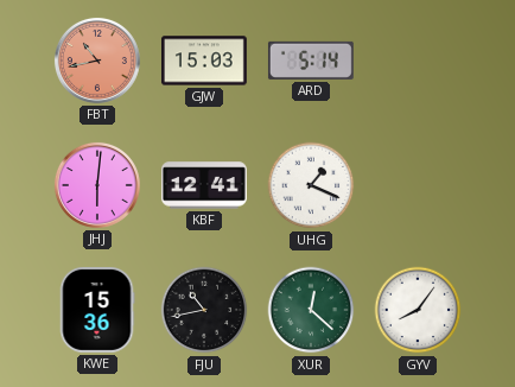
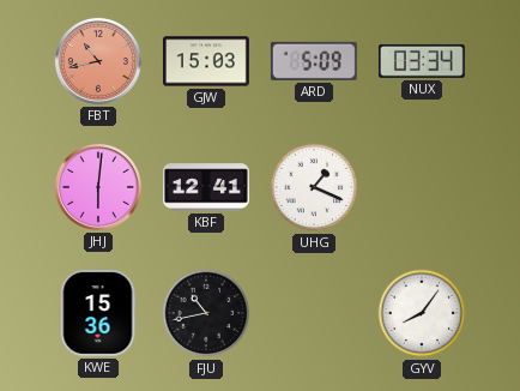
ARD: 5:14 -> 5:09
NUX: none -> 03:34
XUR: 12:22 -> none
